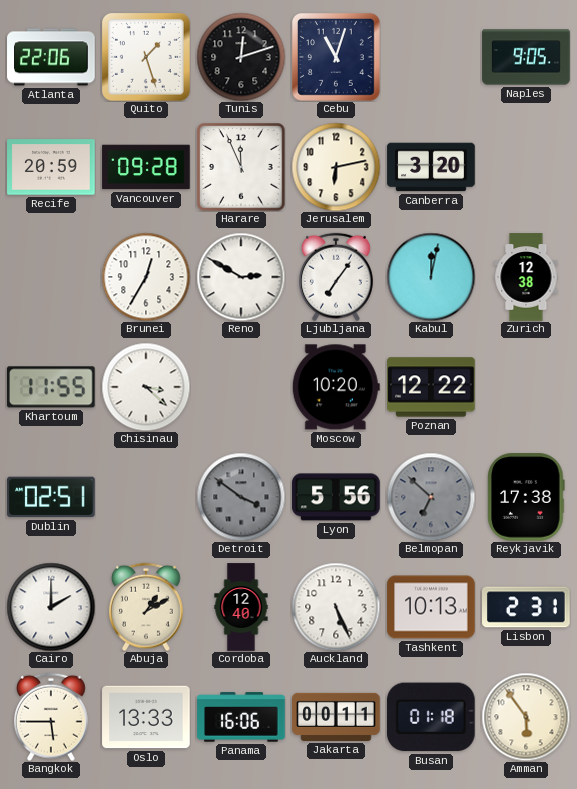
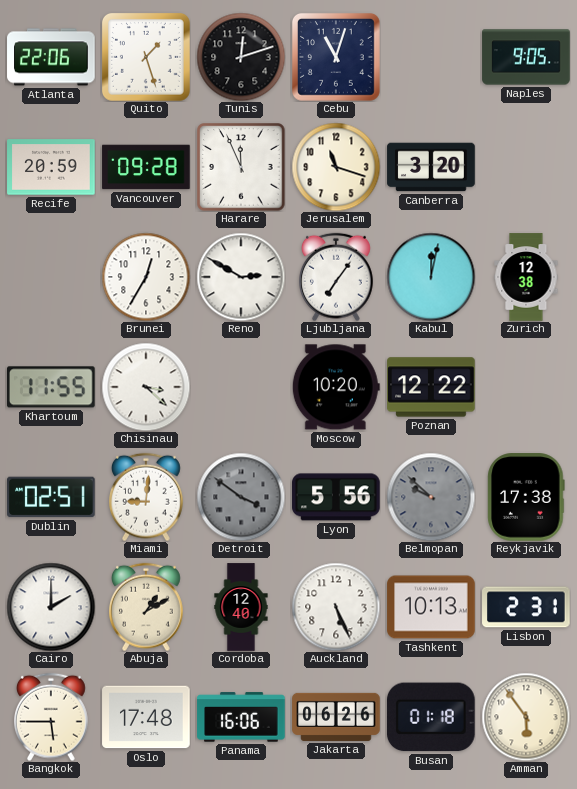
Jerusalem: 6:13 -> 11:18
Miami: none -> 9:01
Belmopan: 6:52 -> 9:52
Oslo: 13:33 -> 17:48
Jakarta: 00:11 -> 06:26
